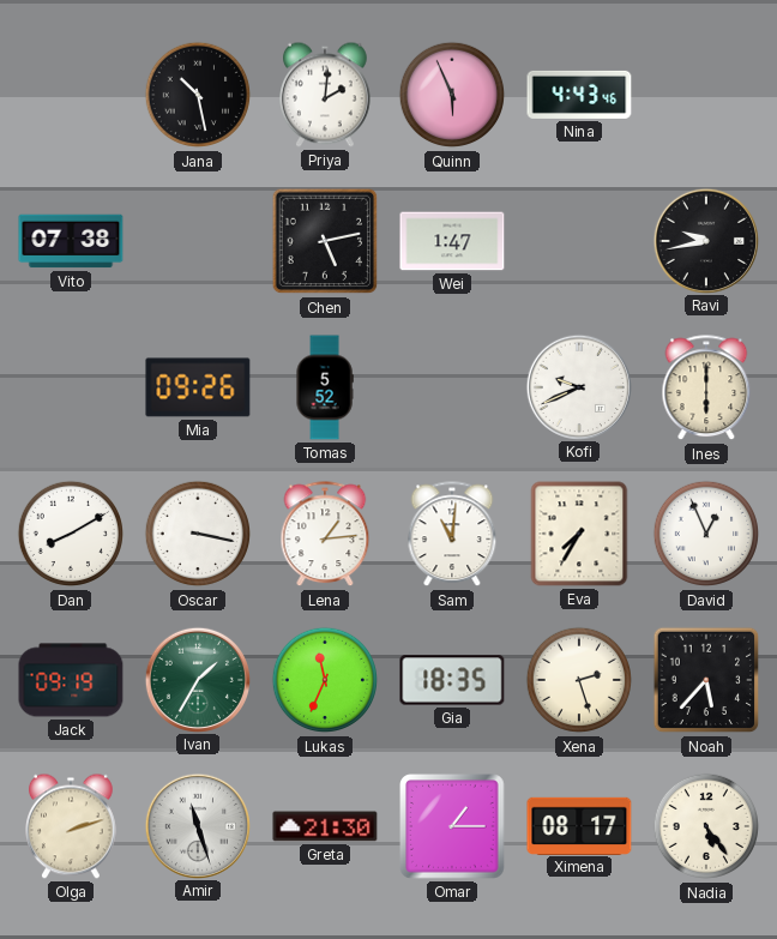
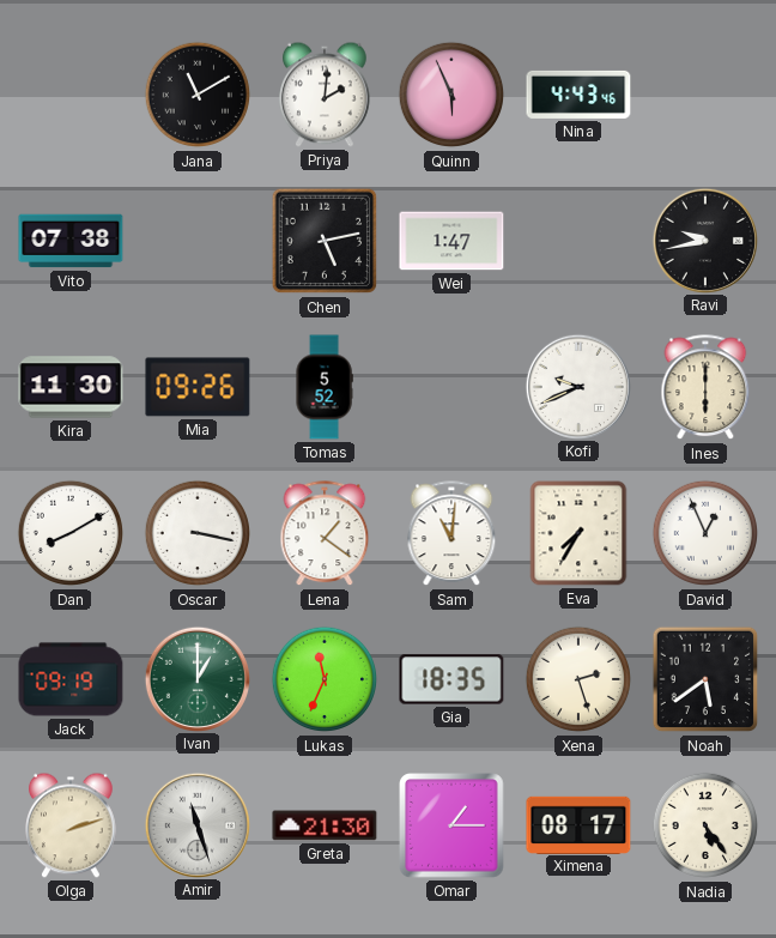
Jana: 10:28 -> 11:10
Kira: none -> 11:30
Lena: 1:14 -> 1:21
Ivan: 1:35 -> 1:00
Noah: 5:37 -> 5:39
